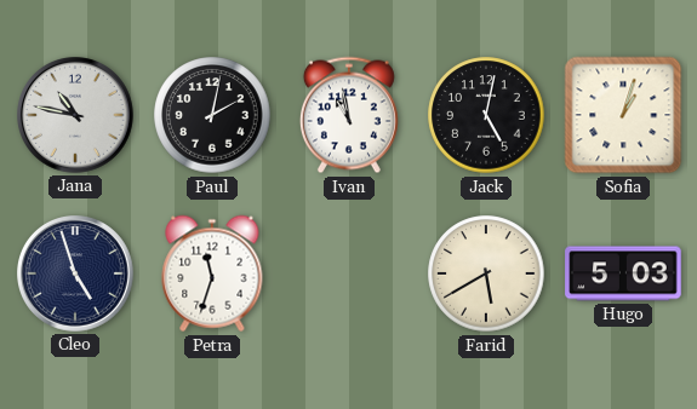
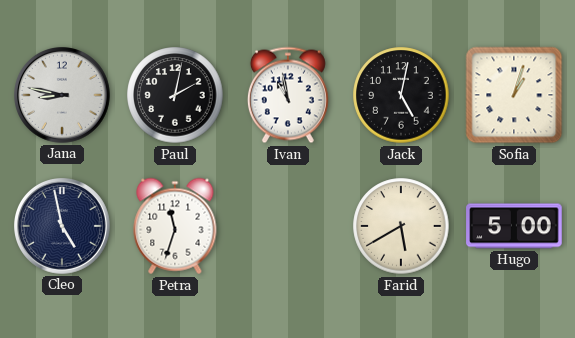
Jana: 10:47 -> 8:47
Cleo: 4:57 -> 4:58
Hugo: 5:03 -> 5:00
